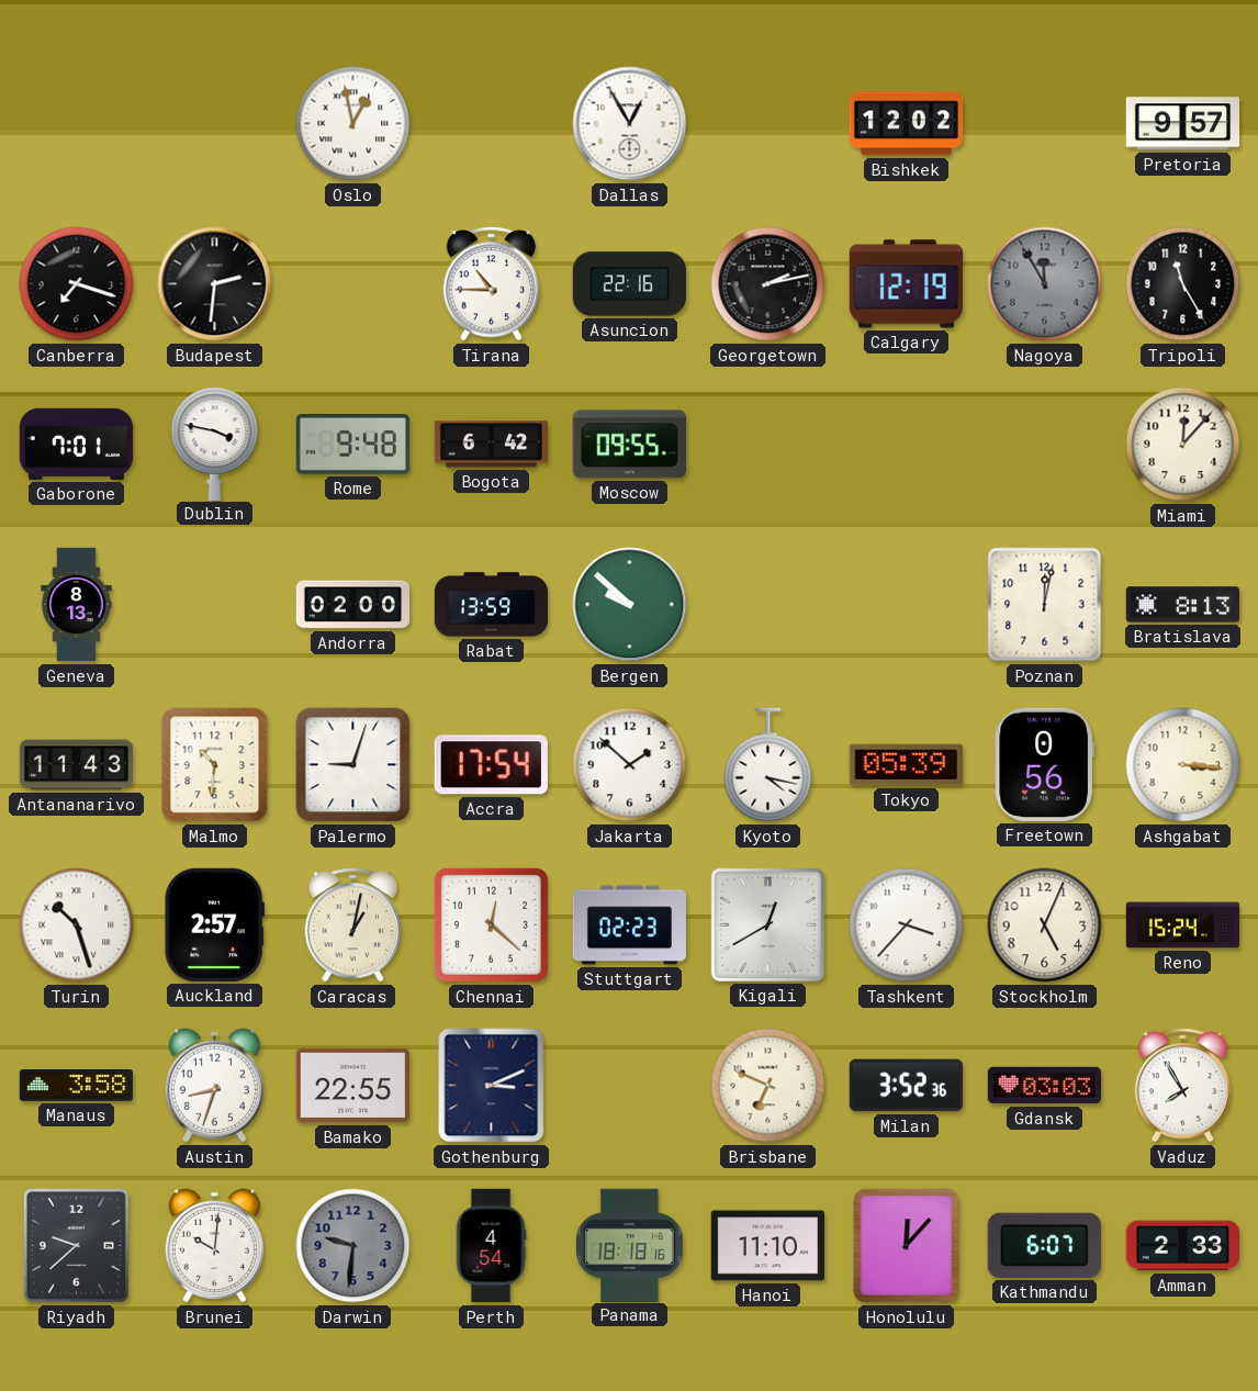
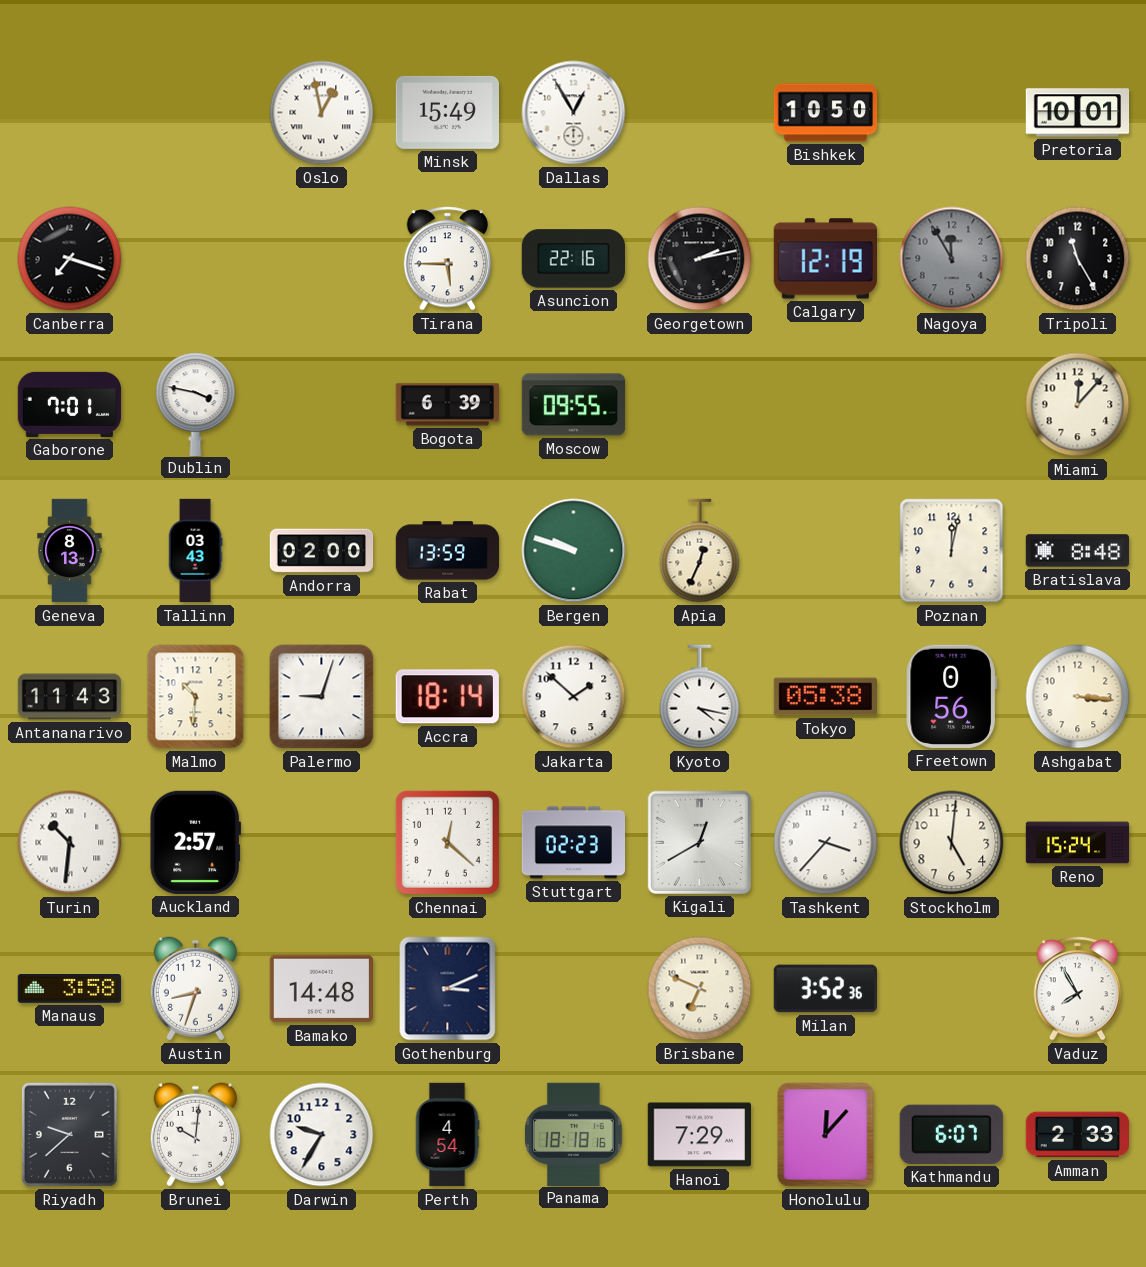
Minsk: none -> 15:49
Bishkek: 12:02 -> 10:50
Pretoria: 9:57 -> 10:01
Budapest: 2:31 -> none
Tirana: 10:45 -> 5:45
Rome: 9:48 -> none
Bogota: 6:42 -> 6:39
Tallinn: none -> 03:43
Bergen: 9:52 -> 9:48
Apia: none -> 12:34
Bratislava: 8:13 -> 8:48
Accra: 17:54 -> 18:14
Tokyo: 05:39 -> 05:38
Turin: 10:27 -> 10:31
Caracas: 1:02 -> none
Stockholm: 5:04 -> 5:01
Bamako: 22:55 -> 14:48
Gdansk: 03:03 -> none
Darwin: 9:31 -> 9:35
Darwin dial: grey -> white
Hanoi: 11:10 -> 7:29
